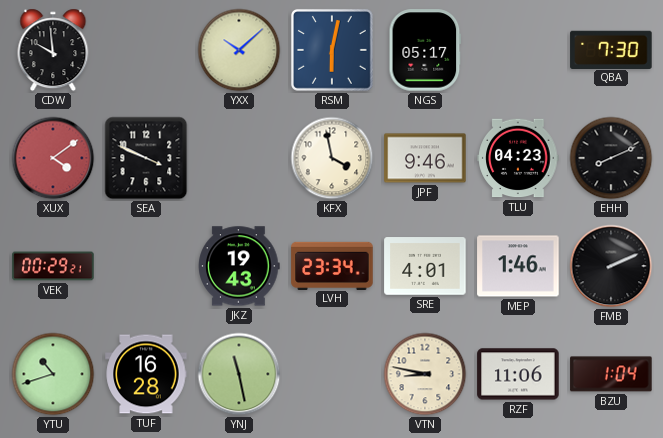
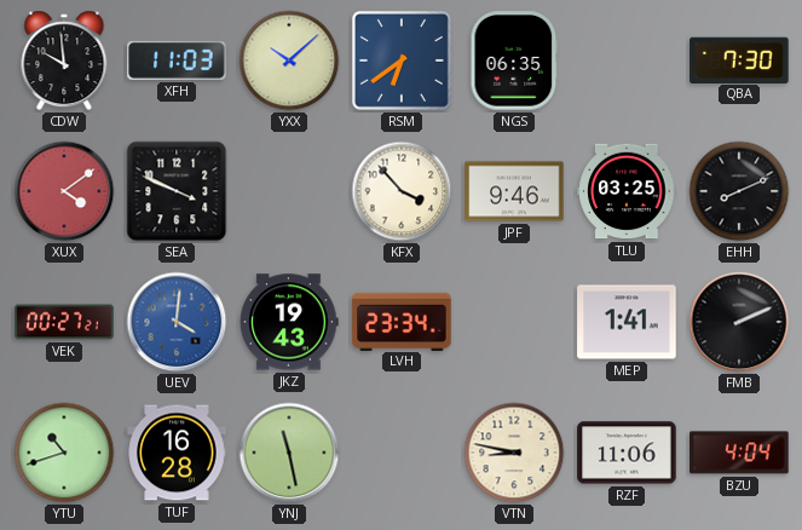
XFH: none -> 11:03
RSM: 6:02 -> 6:39
NGS: 05:17 -> 06:35
KFX: 3:58 -> 3:53
TLU: 04:23 -> 03:25
VEK: 00:29 -> 00:27
UEV: none -> 4:01
SRE: 4:01 -> none
MEP: 1:46 -> 1:41
BZU: 1:04 -> 4:04
